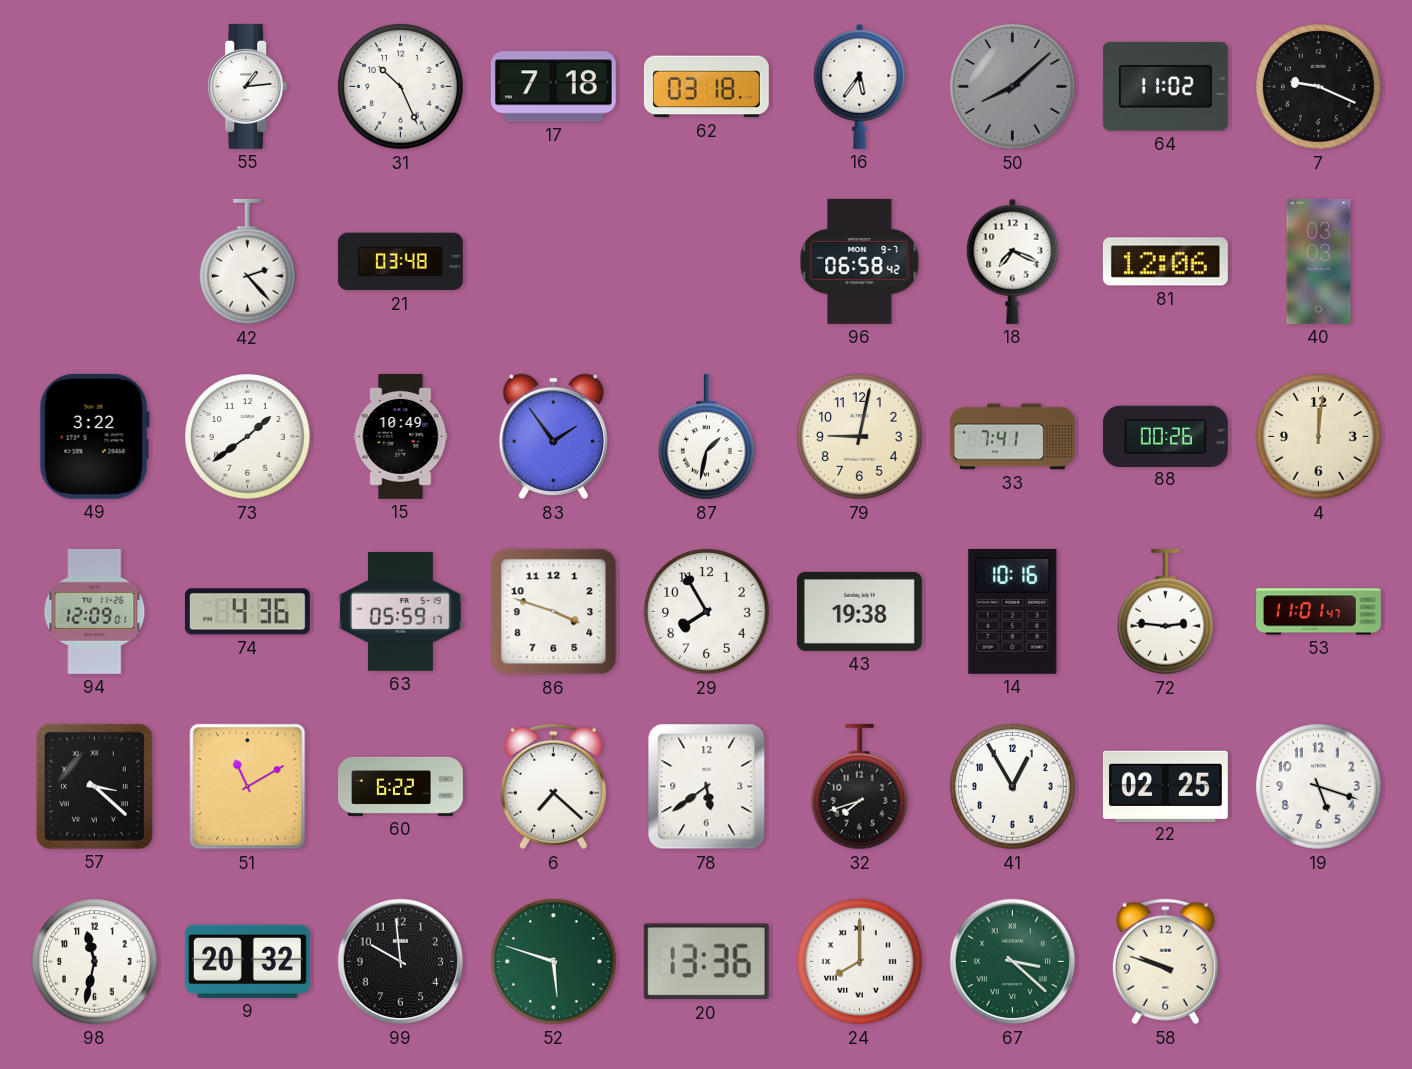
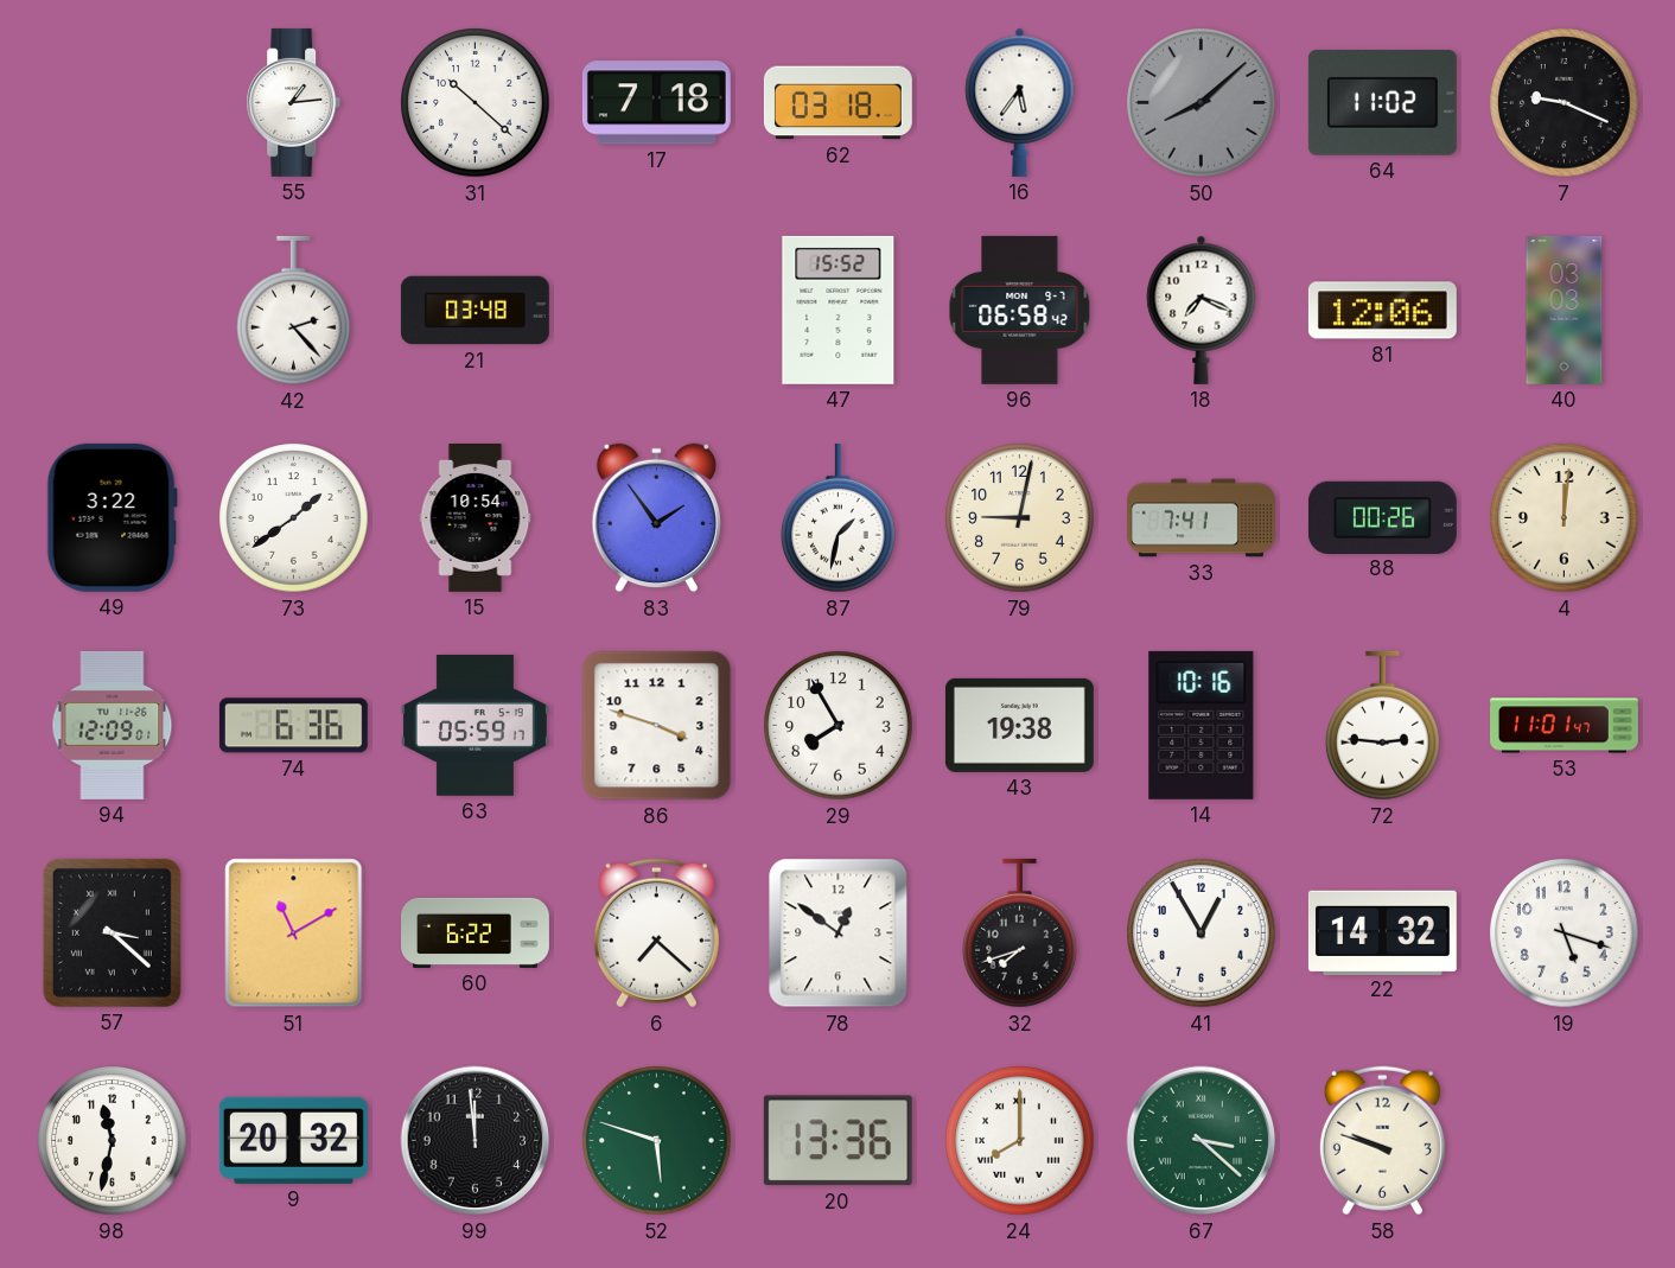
31: 10:26 -> 10:22
47: none -> 15:52
15: 10:49 -> 10:54
74: 4:36 -> 6:36
78: 5:39 -> 12:51
22: 02:25 -> 14:32
99: 9:59 -> 11:59
